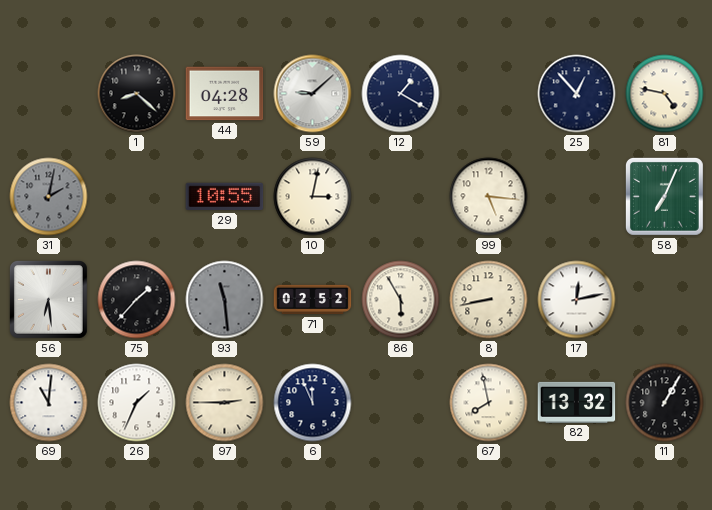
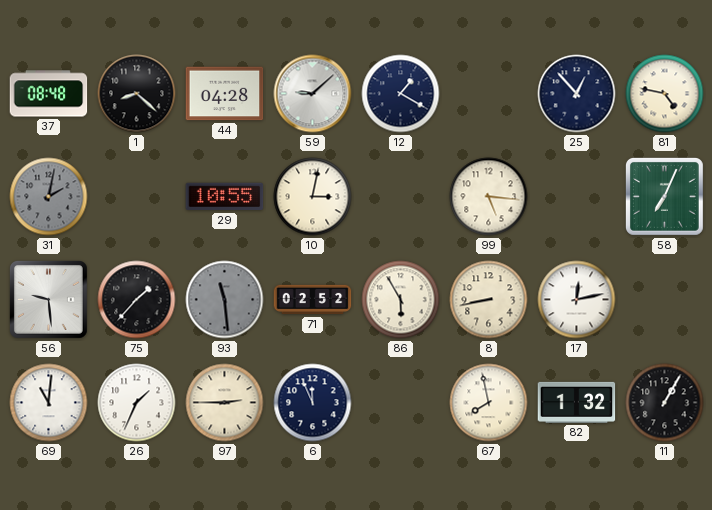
37: none -> 08:48
56: 6:29 -> 9:29
82: 13:32 -> 1:32
